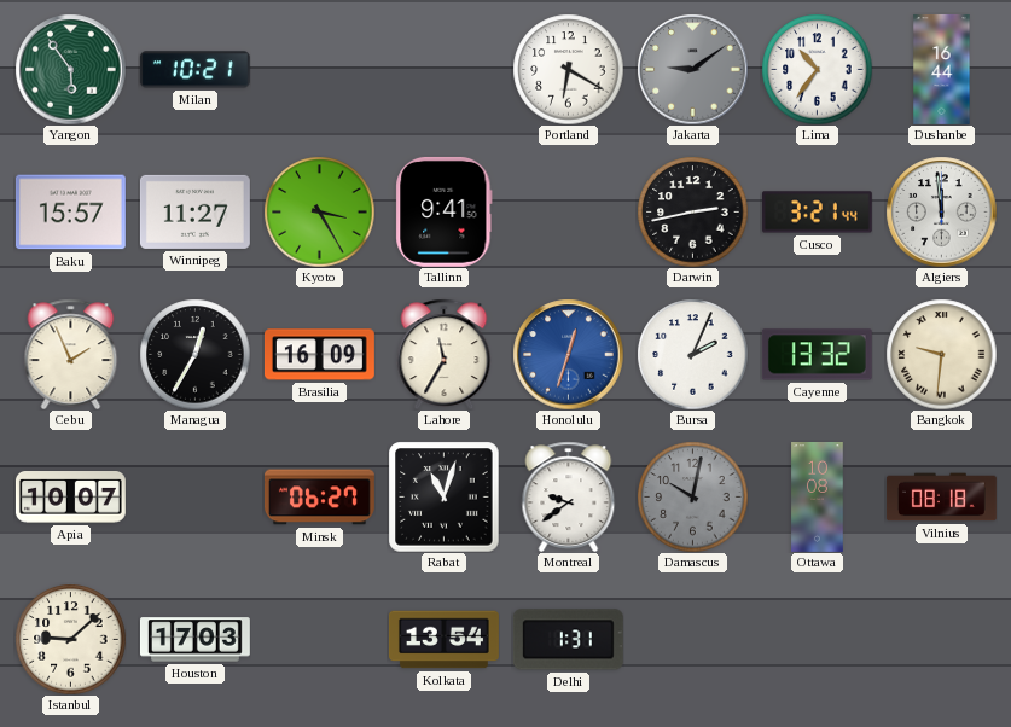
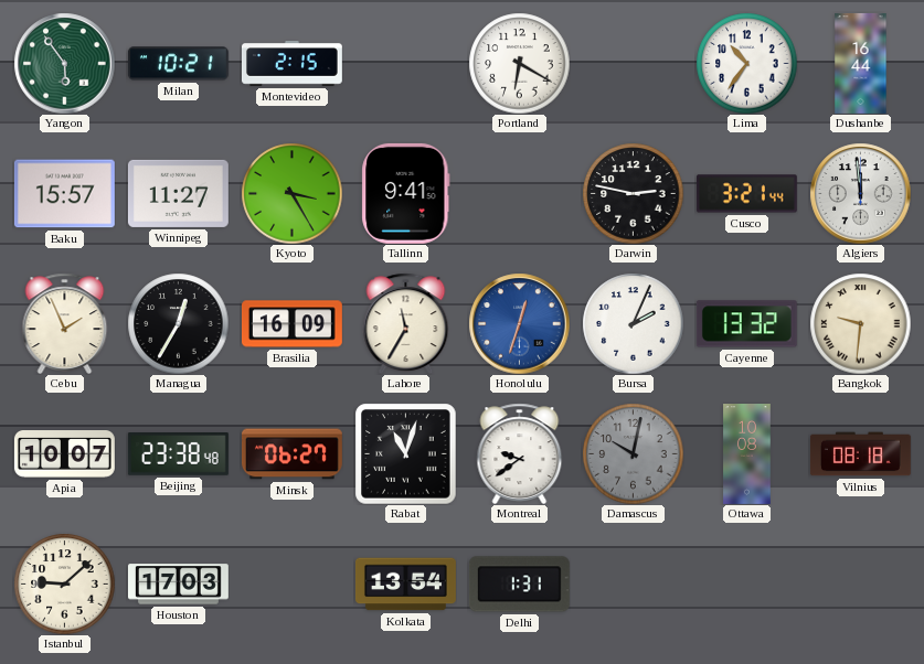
Montevideo: none -> 2:15
Jakarta: 9:09 -> none
Darwin: 2:43 -> 2:47
Beijing: none -> 23:38
